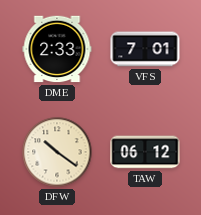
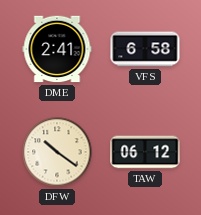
DME: 2:33 -> 2:41
VFS: 7:01 -> 6:58
